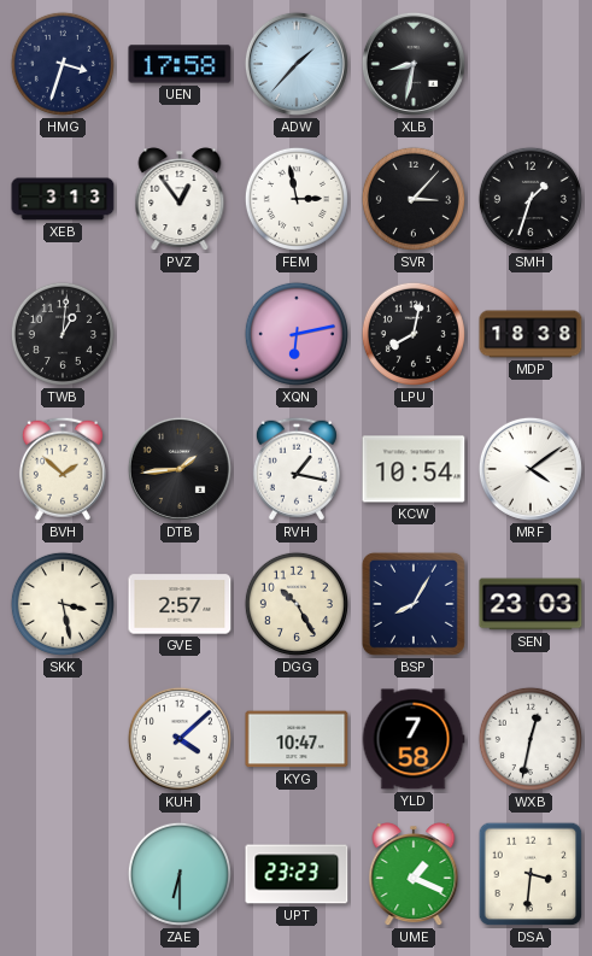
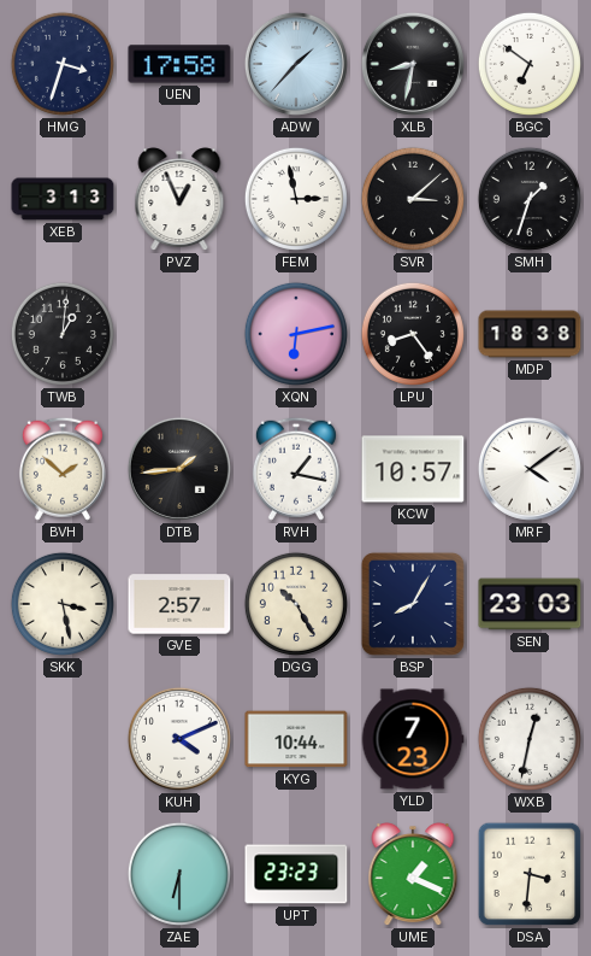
BGC: none -> 6:51
PVZ: 12:54 -> 12:56
SVR: 3:07 -> 3:08
LPU: 8:02 -> 8:24
KCW: 10:54 -> 10:57
KUH: 4:08 -> 4:11
KYG: 10:47 -> 10:44
YLD: 7:58 -> 7:23
